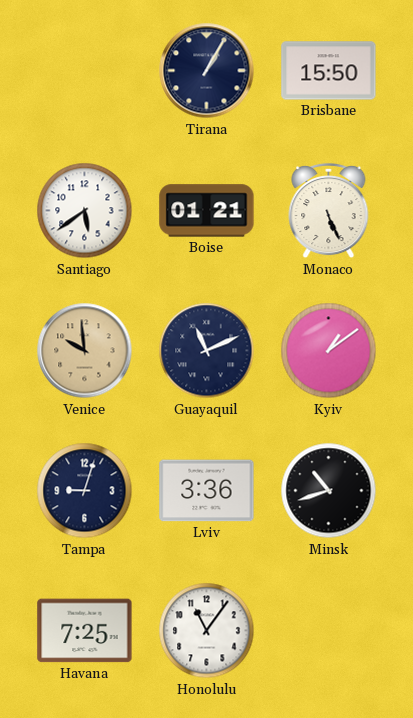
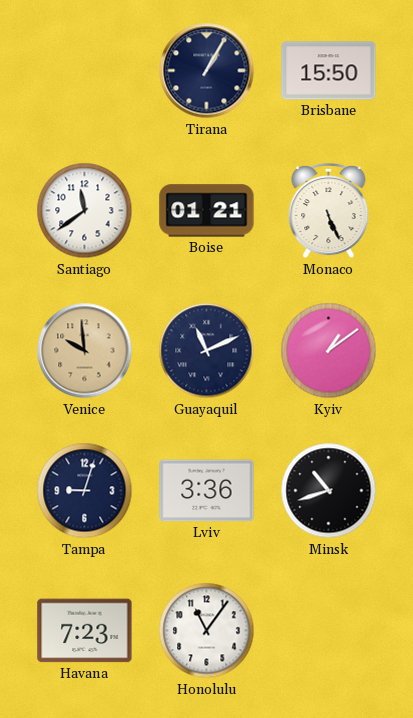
Santiago: 5:39 -> 11:39
Havana: 7:25 -> 7:23
